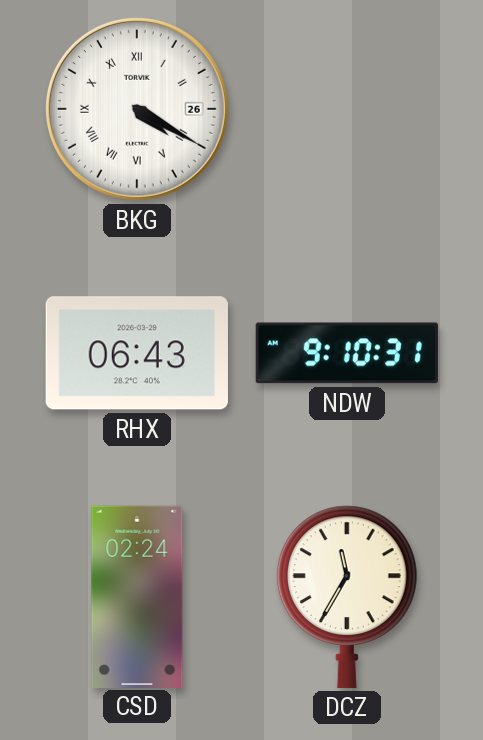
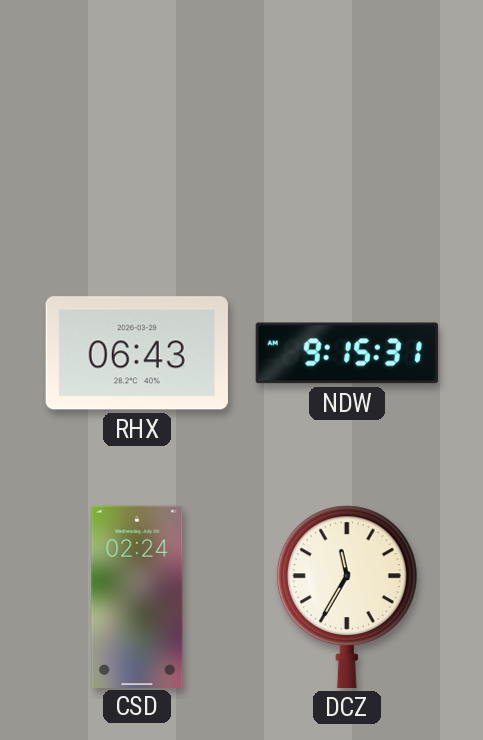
BKG: 4:20 -> none
NDW: 9:10 -> 9:15
